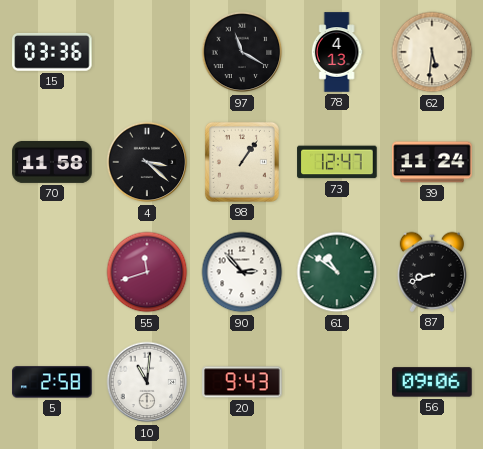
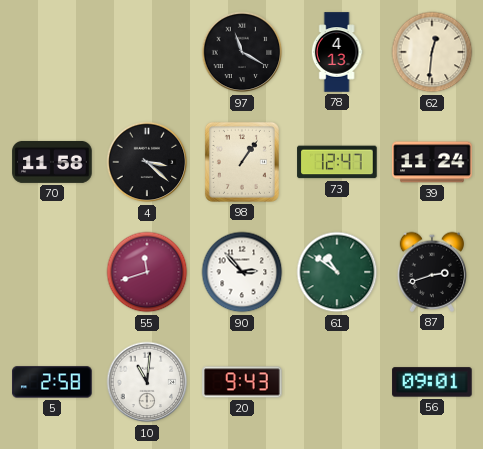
15: 03:36 -> none
62: 5:31 -> 12:31
87: 8:42 -> 2:42
56: 09:06 -> 09:01
